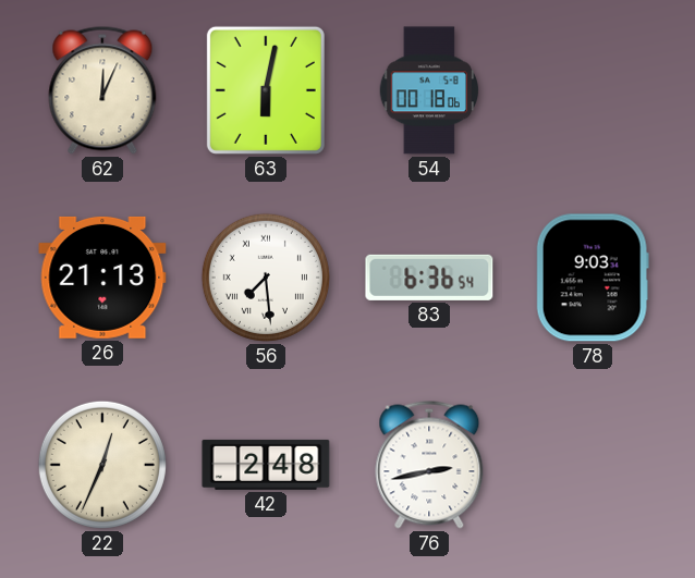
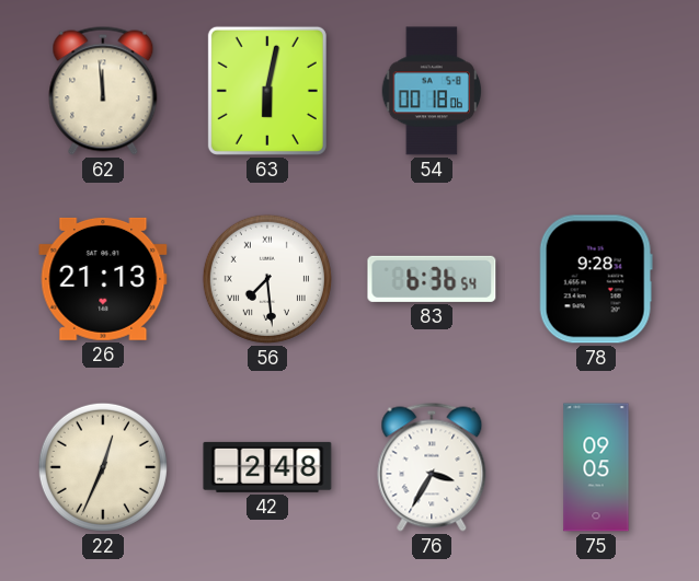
62: 12:04 -> 11:59
78: 9:03 -> 9:28
76: 2:43 -> 3:35
75: none -> 09:05
